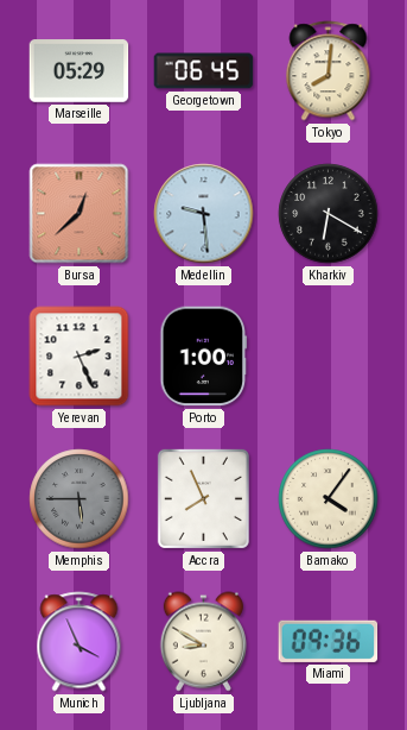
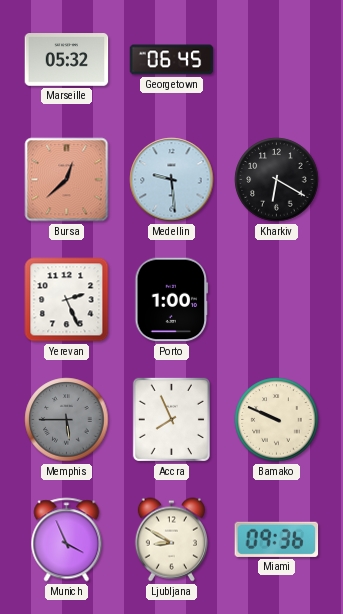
Marseille: 05:29 -> 05:32
Tokyo: 8:01 -> none
Bamako: 4:06 -> 9:49
